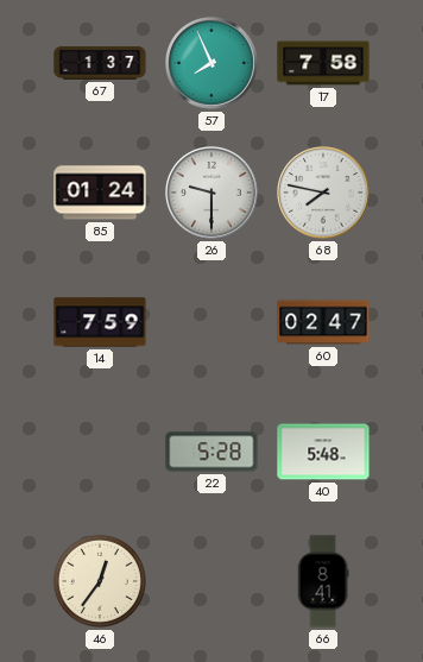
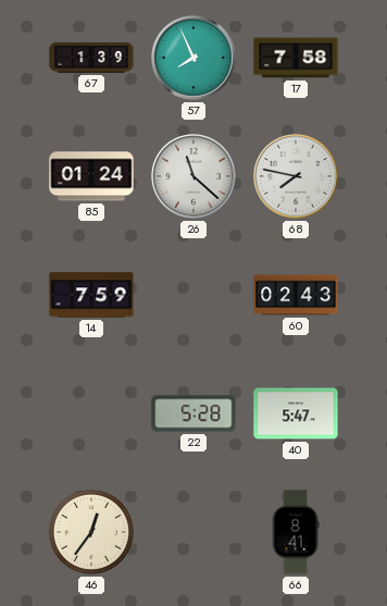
67: 1:37 -> 1:39
26: 9:30 -> 11:22
60: 02:47 -> 02:43
40: 5:48 -> 5:47
